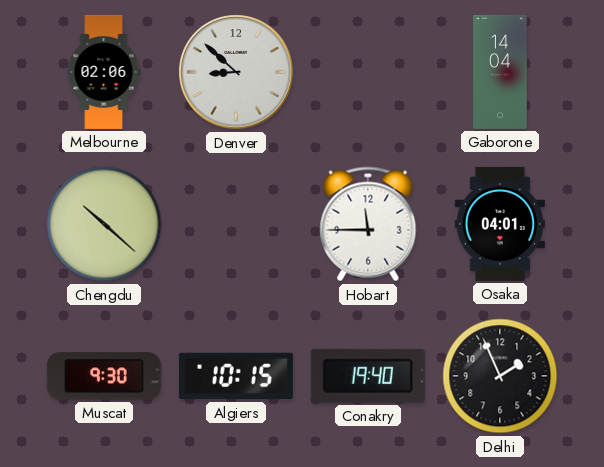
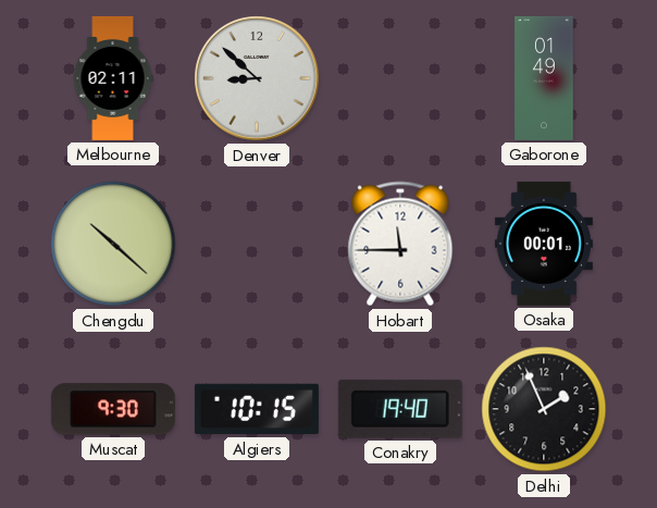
Melbourne: 02:06 -> 02:11
Gaborone: 14:04 -> 01:49
Osaka: 04:01 -> 00:01
